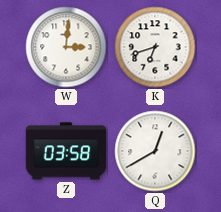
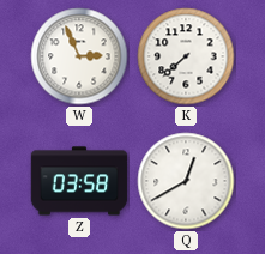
W: 3:01 -> 2:56
K: 6:42 -> 7:38
